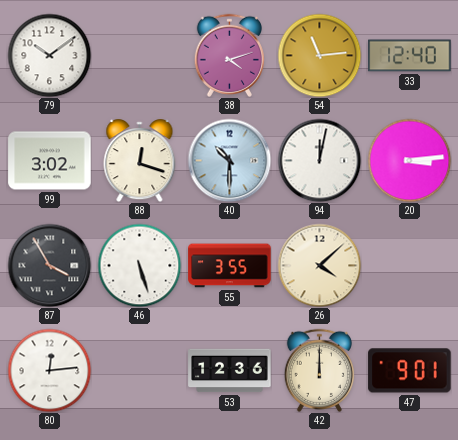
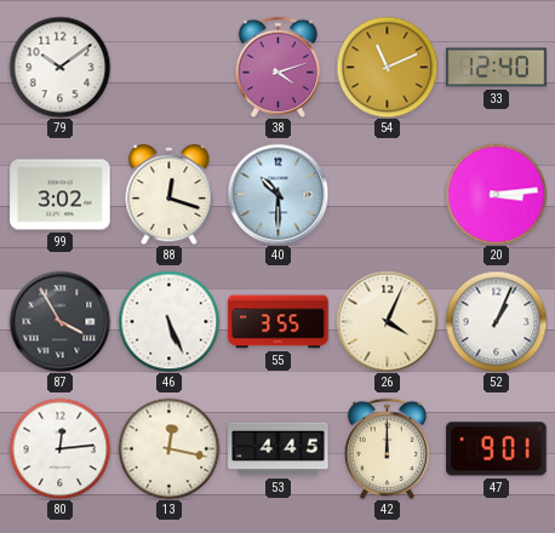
54: 11:14 -> 11:11
94: 12:02 -> none
46: 5:27 -> 5:26
26: 4:08 -> 4:04
52: none -> 1:04
13: none -> 12:17
53: 12:36 -> 4:45
